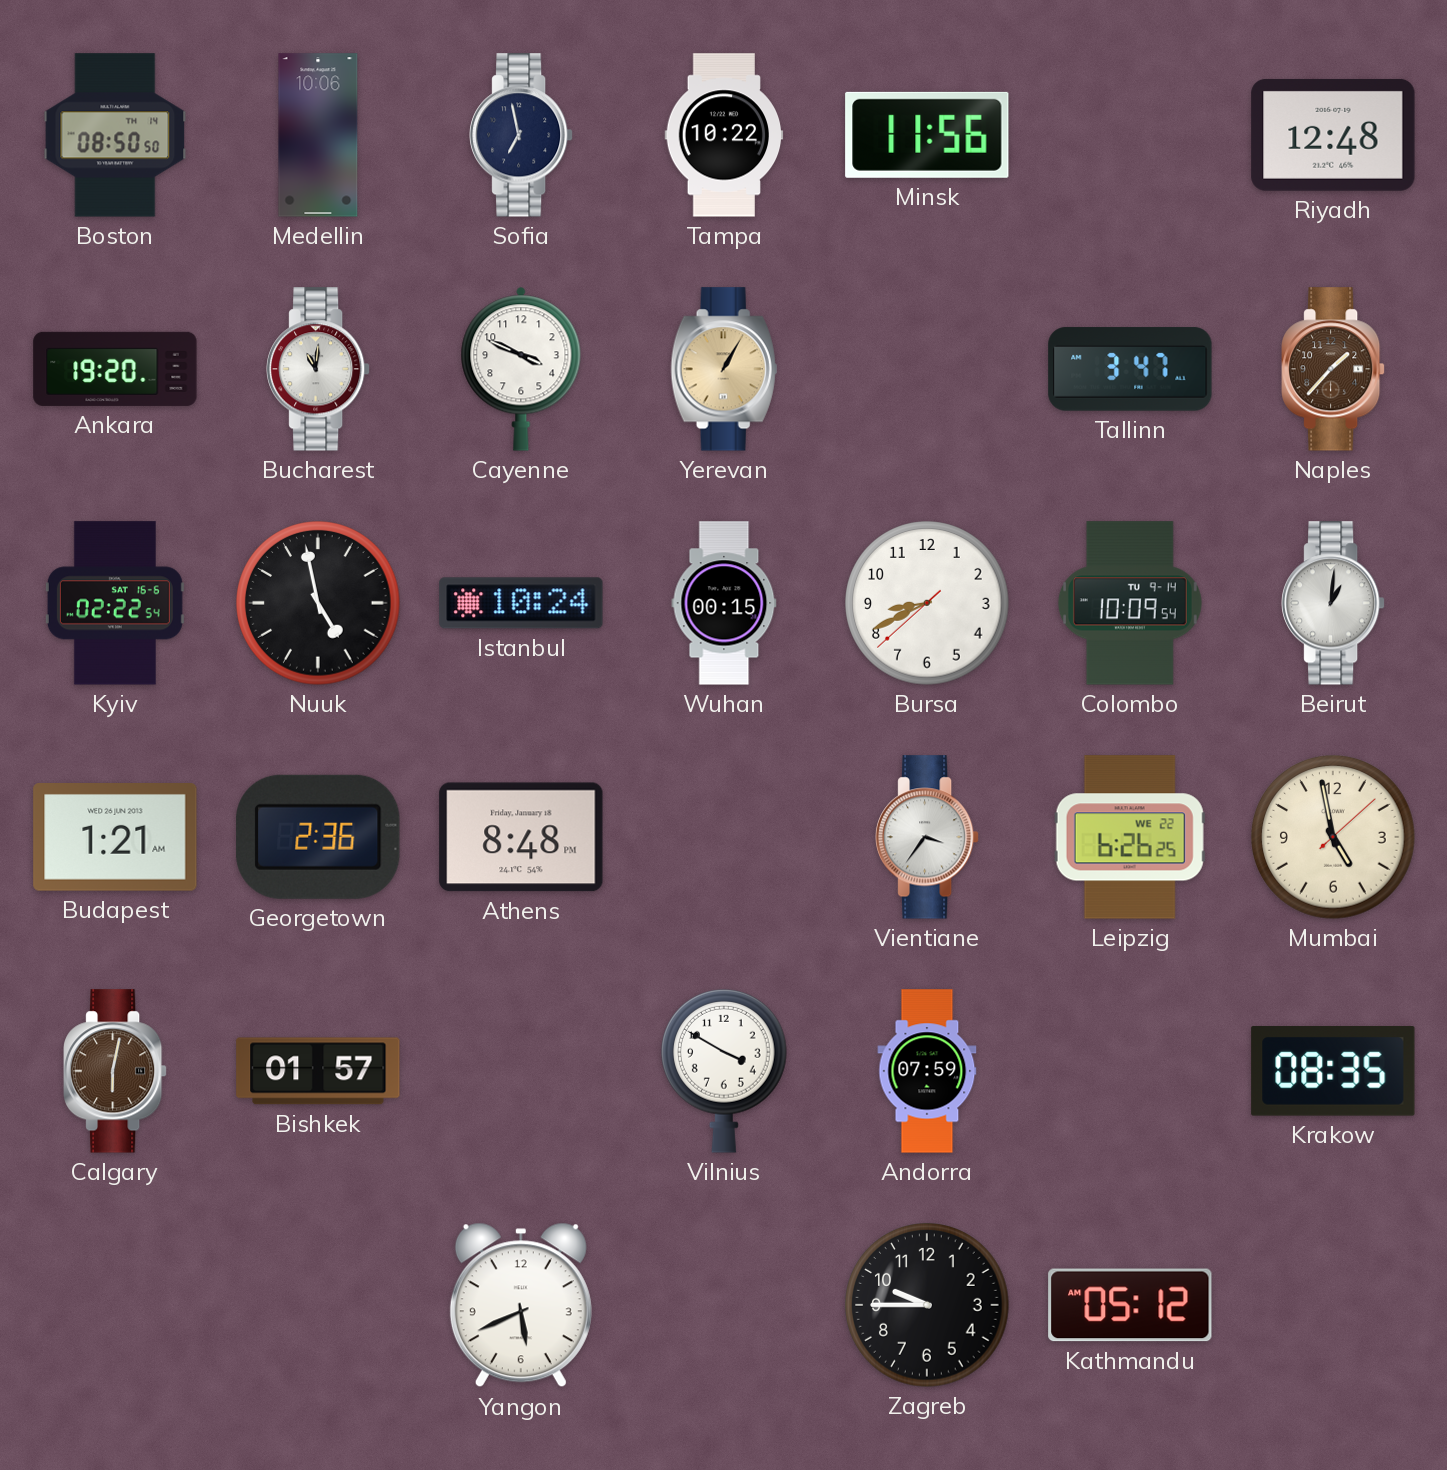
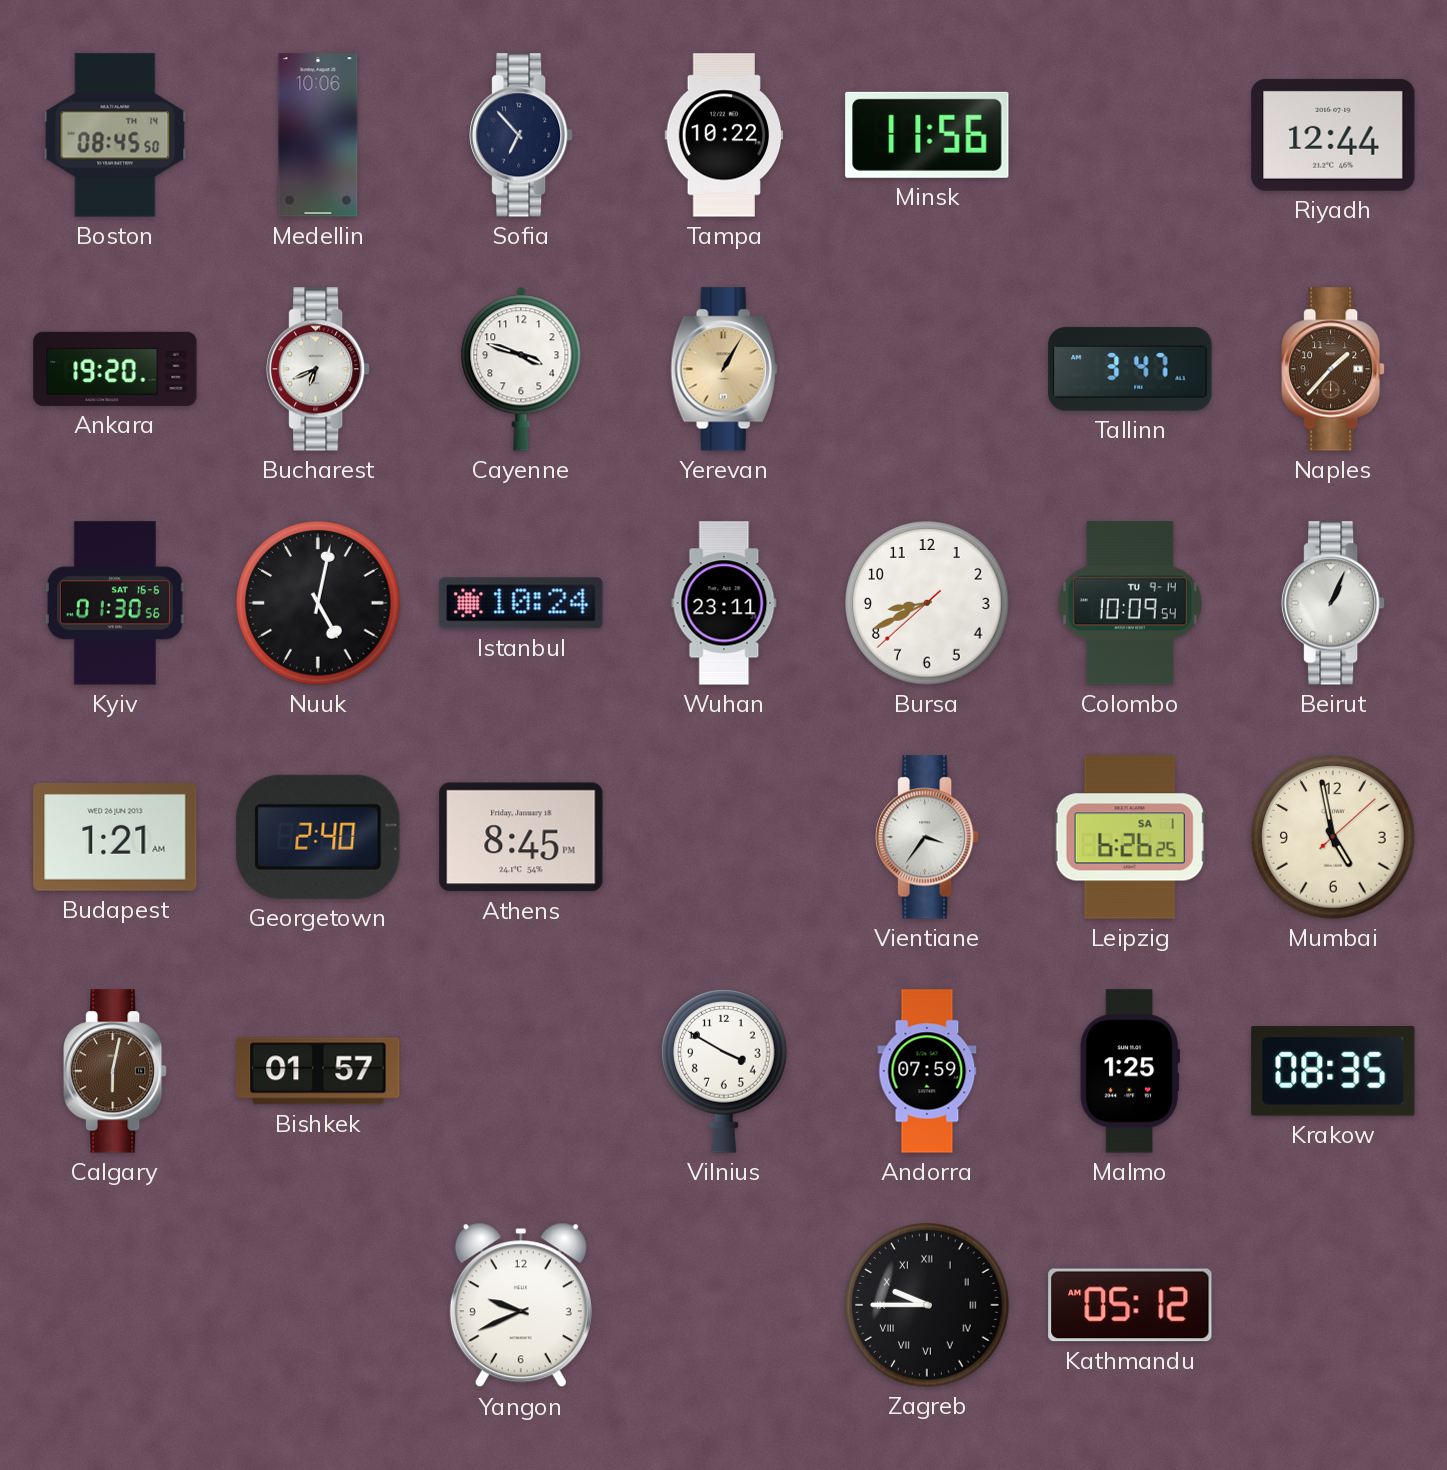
Boston: 08:50 -> 08:45
Sofia: 6:58 -> 6:53
Riyadh: 12:48 -> 12:44
Bucharest: 11:01 -> 6:41
Cayenne: 3:49 -> 3:48
Kyiv: 02:22 -> 01:30
Nuuk: 4:58 -> 5:02
Wuhan: 00:15 -> 23:11
Beirut: 1:01 -> 1:04
Georgetown: 2:36 -> 2:40
Athens: 8:48 -> 8:45
Leipzig date: WE 22 -> SA 1
Malmo: none -> 1:25
Yangon: 5:41 -> 9:41
Zagreb numerals: Arabic -> Roman
